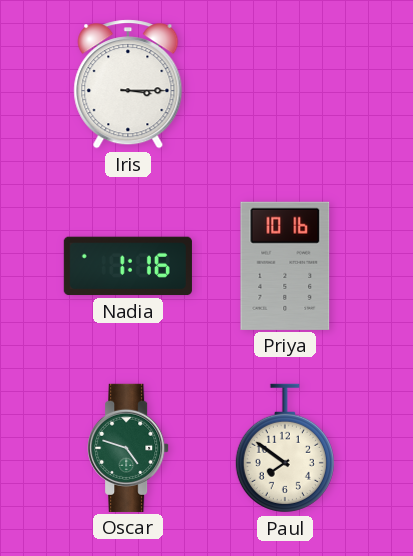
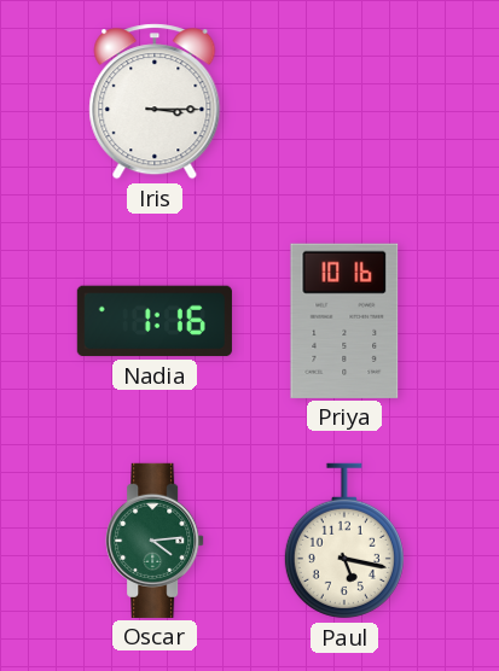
Oscar: 4:48 -> 4:14
Paul: 7:51 -> 5:17
